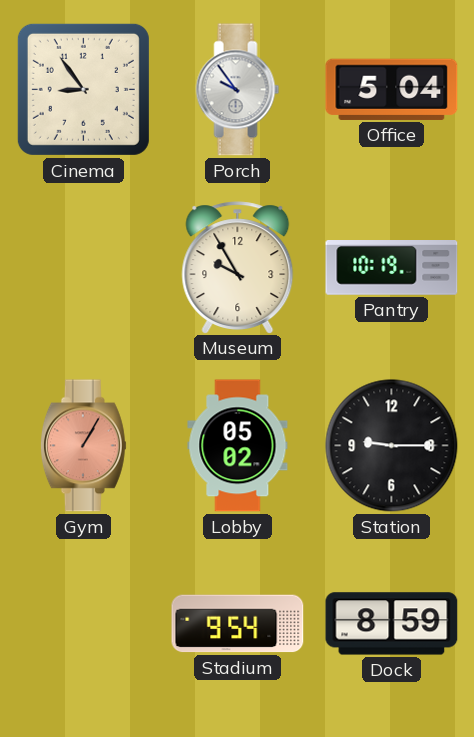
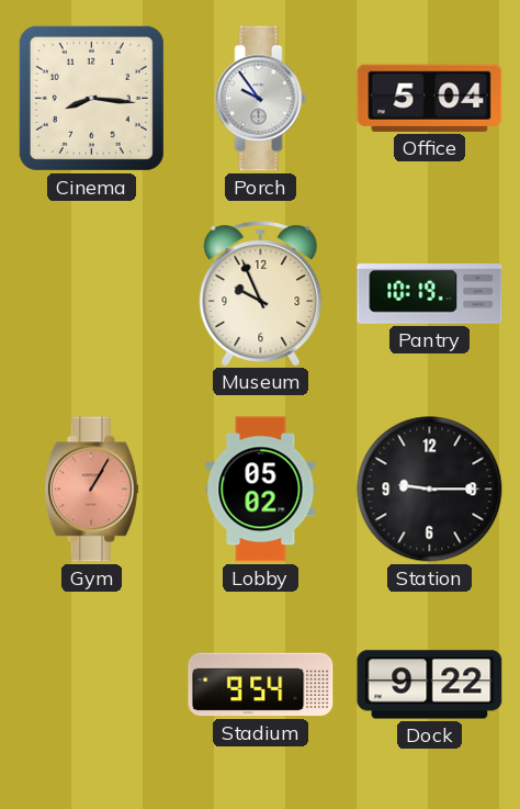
Cinema: 8:54 -> 8:16
Museum: 9:55 -> 9:56
Dock: 8:59 -> 9:22
